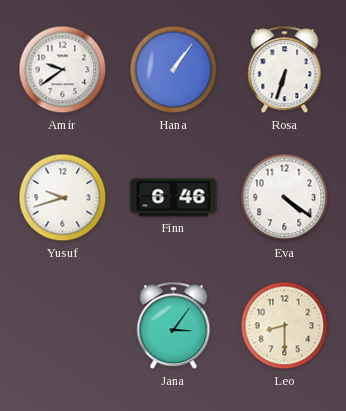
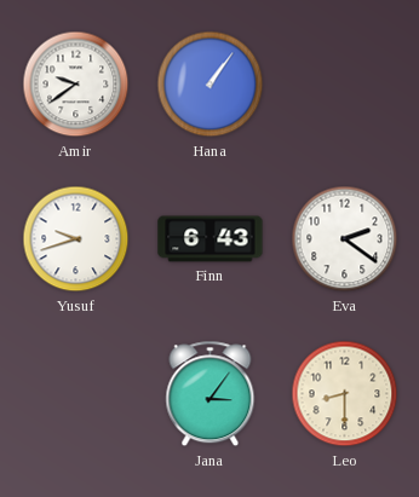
Rosa: 6:33 -> none
Finn: 6:46 -> 6:43
Eva: 4:21 -> 2:21
